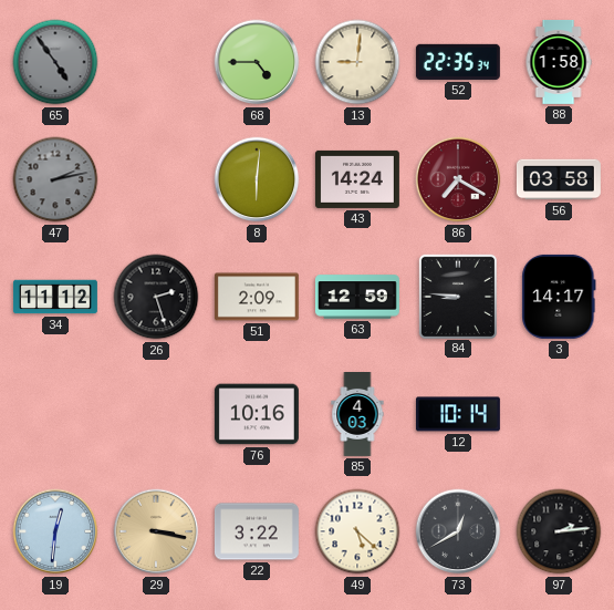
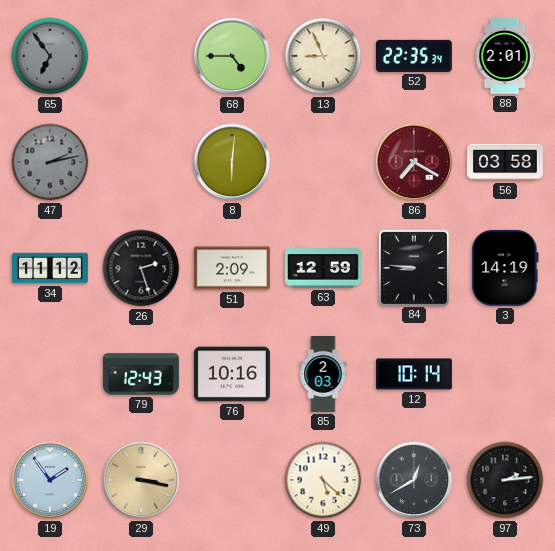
65: 4:54 -> 6:54
13: 9:01 -> 8:56
88: 1:58 -> 2:01
43: 14:24 -> none
3: 14:17 -> 14:19
79: none -> 12:43
85: 4:03 -> 2:03
19: 12:31 -> 1:54
22: 3:22 -> none
